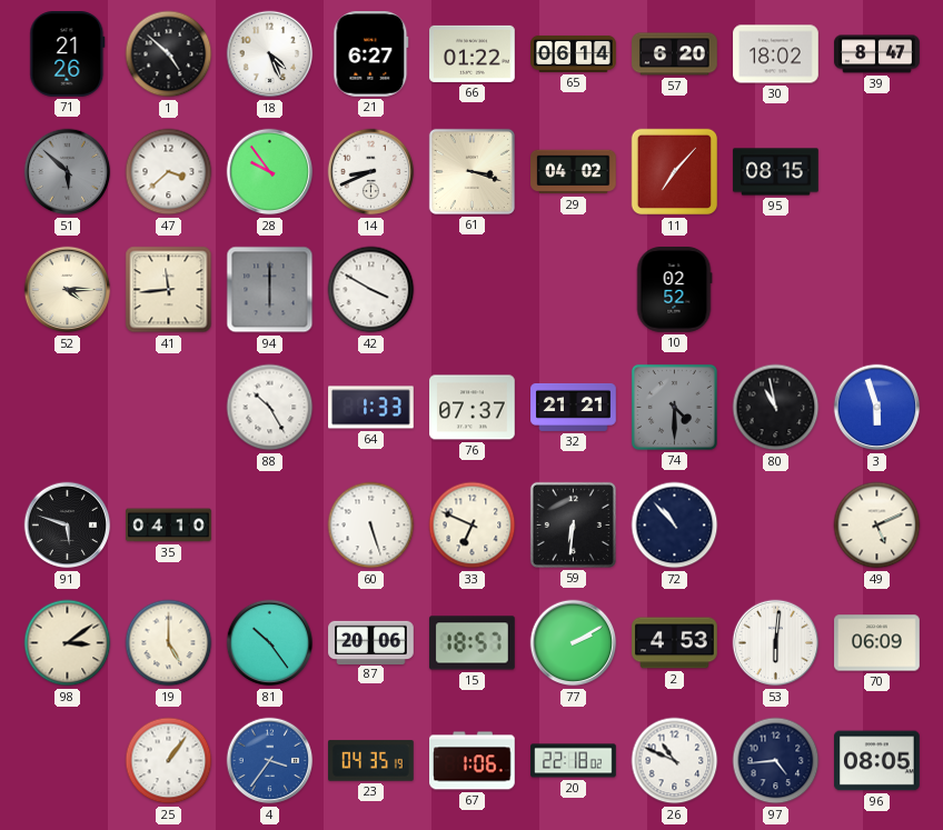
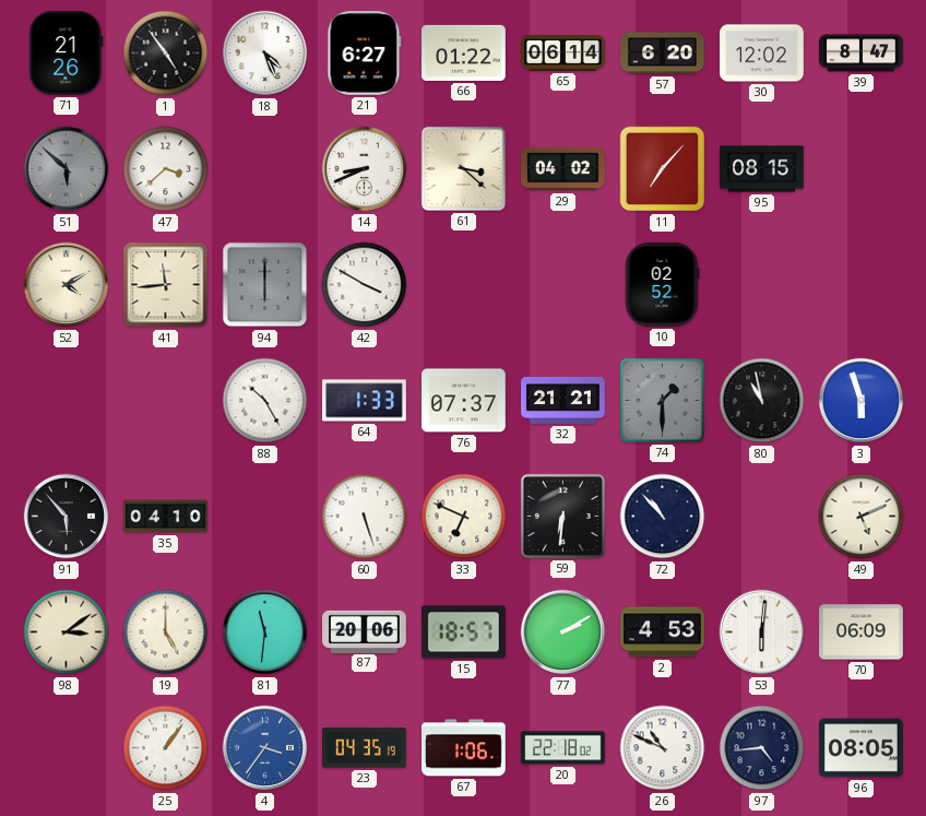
1: 4:52 -> 4:54
30: 18:02 -> 12:02
28: 9:54 -> none
61: 3:18 -> 3:22
52: 4:15 -> 4:10
74: 4:30 -> 1:30
91: 5:48 -> 5:53
81: 10:24 -> 11:31
